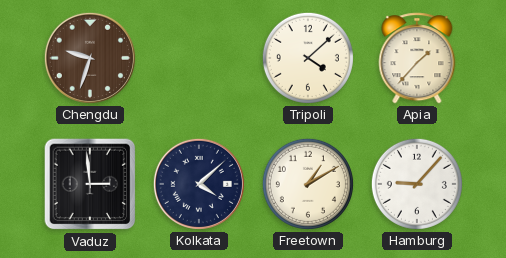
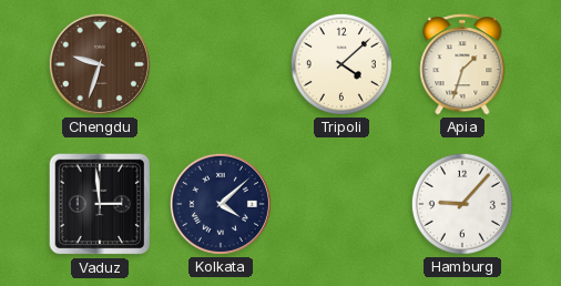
Apia: 1:37 -> 1:33
Freetown: 1:10 -> none
